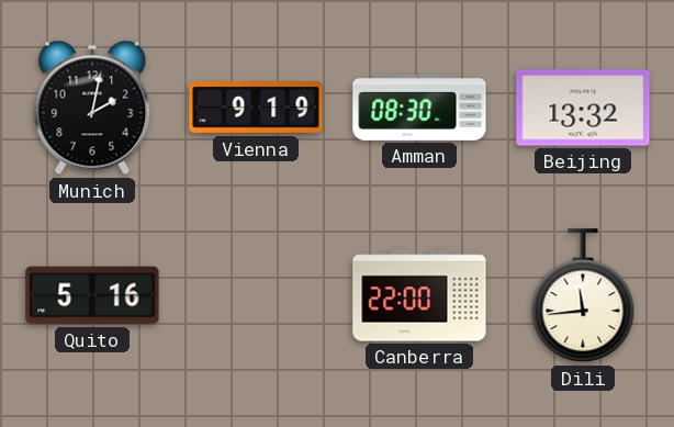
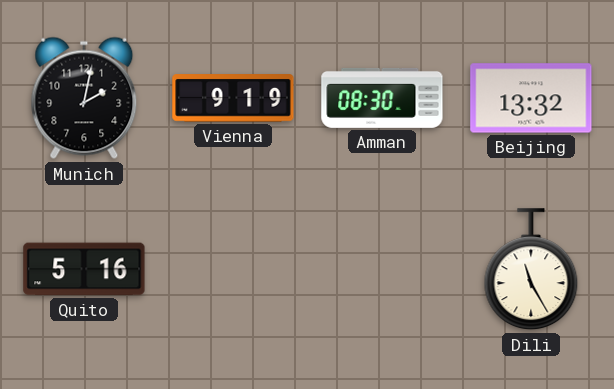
Canberra: 22:00 -> none
Dili: 11:44 -> 11:25
